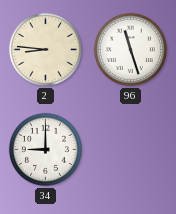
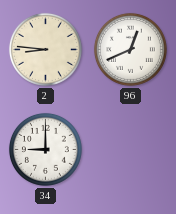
96: 11:27 -> 12:41
